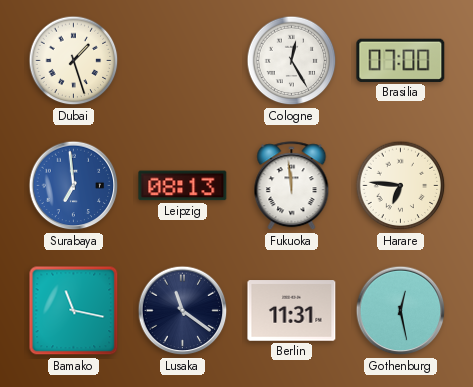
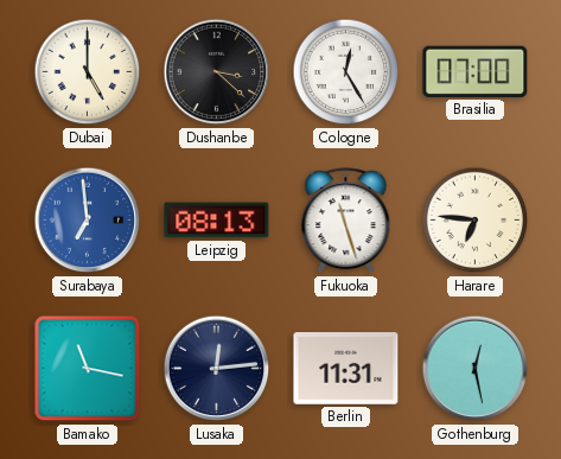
Dubai: 1:27 -> 5:00
Dushanbe: none -> 3:22
Fukuoka: 11:59 -> 11:27
Lusaka: 11:21 -> 12:14
